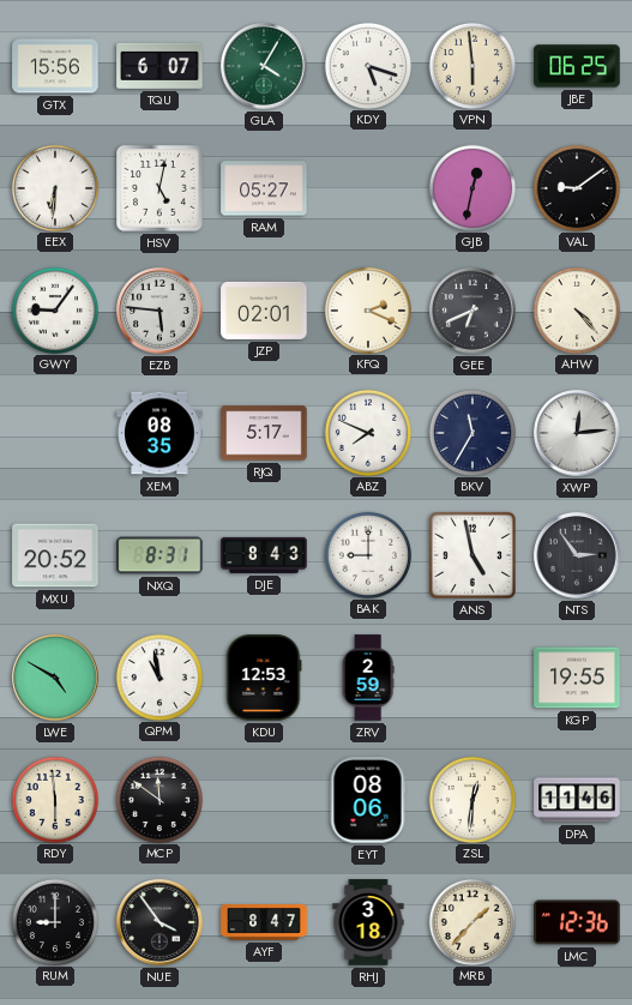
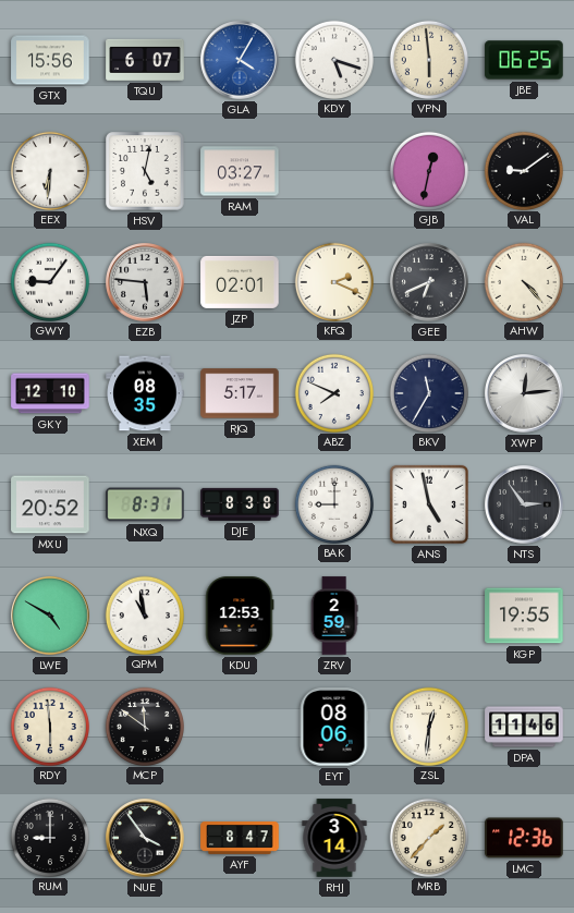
GLA dial: green -> blue
RAM: 05:27 -> 03:27
GKY: none -> 12:10
DJE: 8:43 -> 8:38
RHJ: 3:18 -> 3:14
